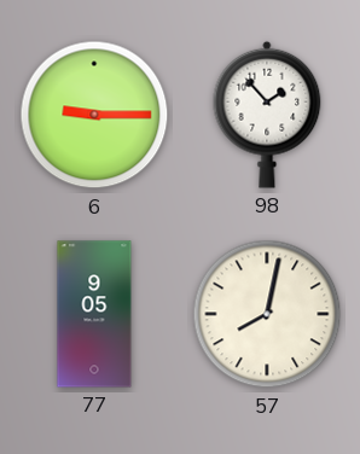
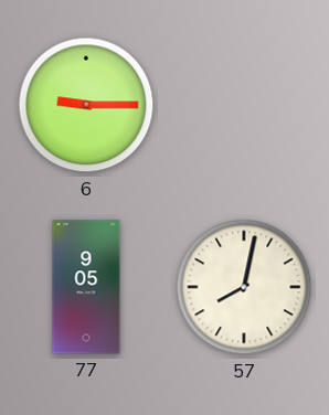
98: 1:53 -> none
